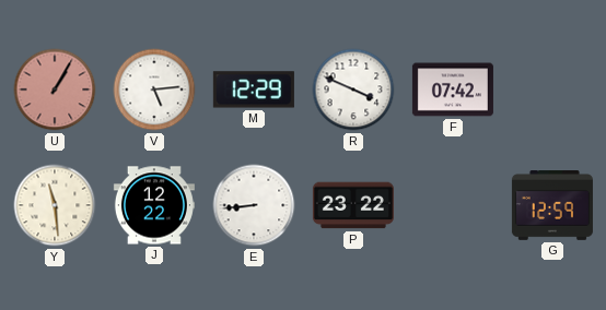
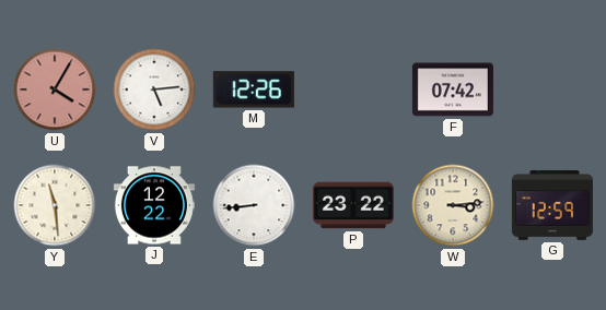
U: 1:05 -> 4:05
M: 12:29 -> 12:26
R: 3:49 -> none
W: none -> 3:14
